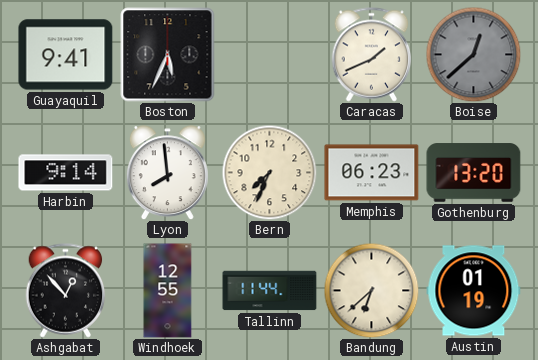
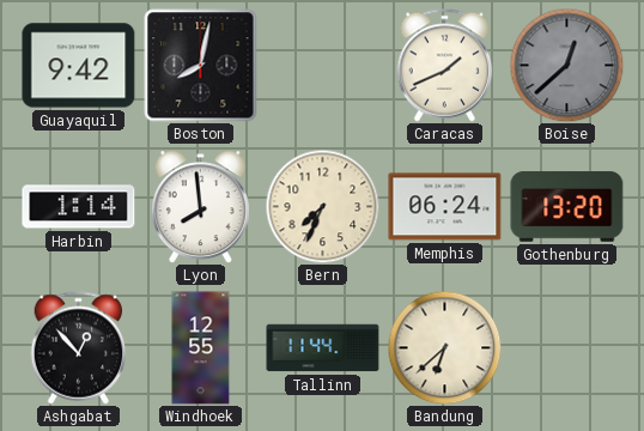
Guayaquil: 9:41 -> 9:42
Boston: 5:34 -> 8:02
Harbin: 9:14 -> 1:14
Memphis: 06:23 -> 06:24
Austin: 01:19 -> none
